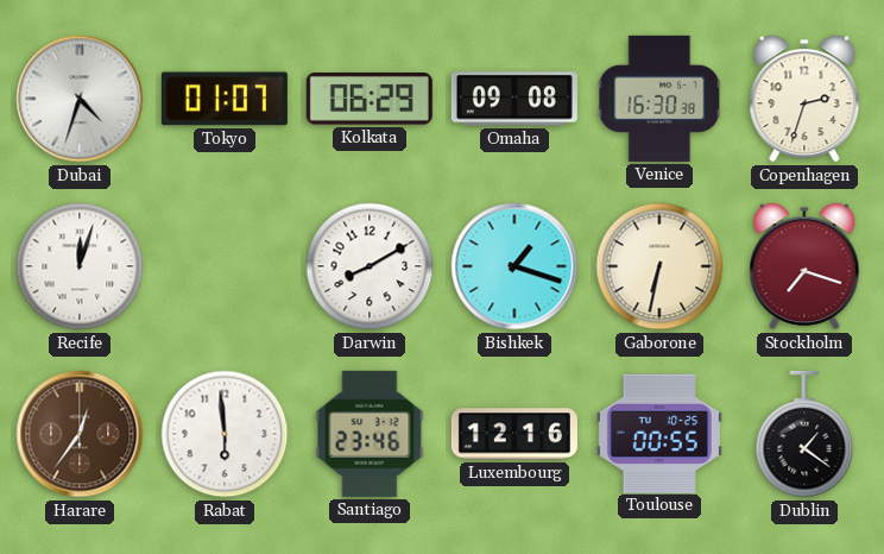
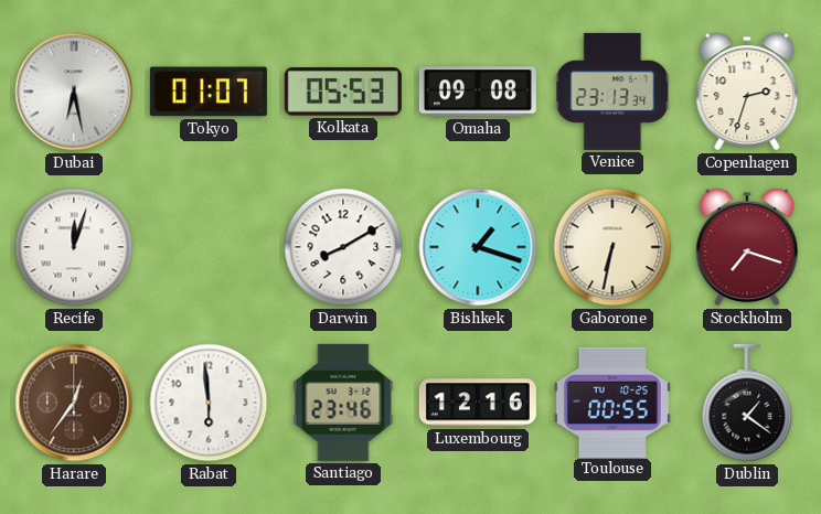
Dubai: 4:33 -> 6:28
Kolkata: 06:29 -> 05:53
Venice: 16:30 -> 23:13
